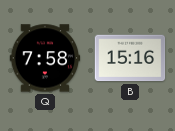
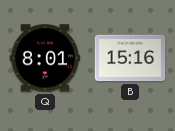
Q: 7:58 -> 8:01
